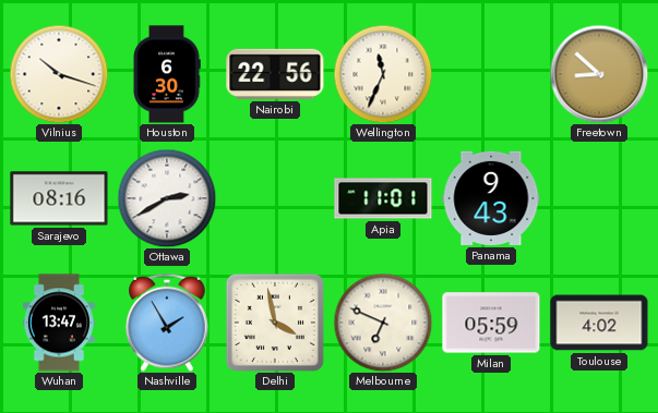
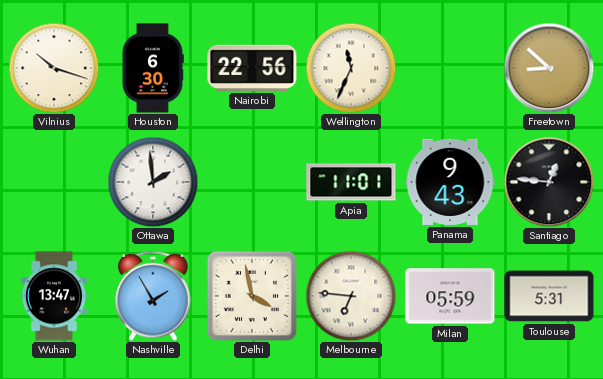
Sarajevo: 08:16 -> none
Ottawa: 2:40 -> 1:59
Santiago: none -> 12:46
Melbourne: 6:49 -> 6:46
Toulouse: 4:02 -> 5:31
